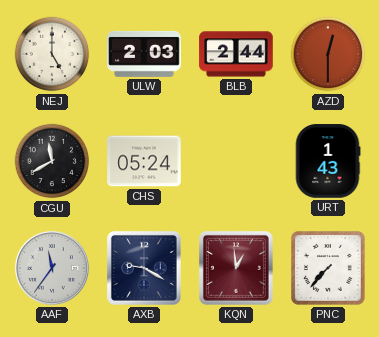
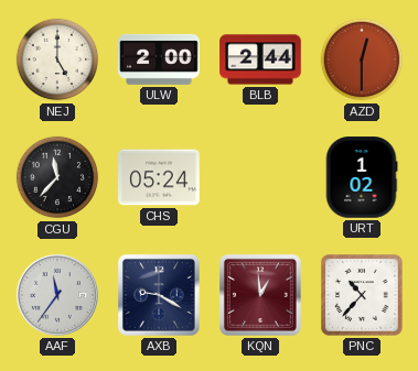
ULW: 2:03 -> 2:00
CGU: 11:40 -> 11:37
URT: 1:43 -> 1:02
PNC: 7:37 -> 10:37
